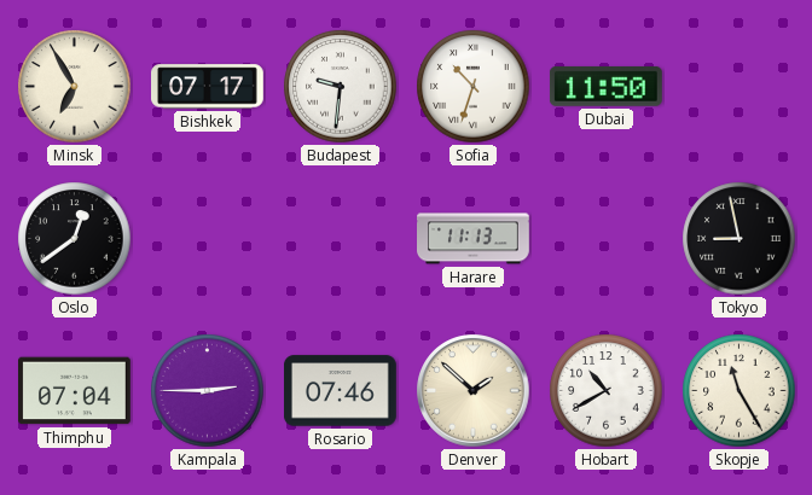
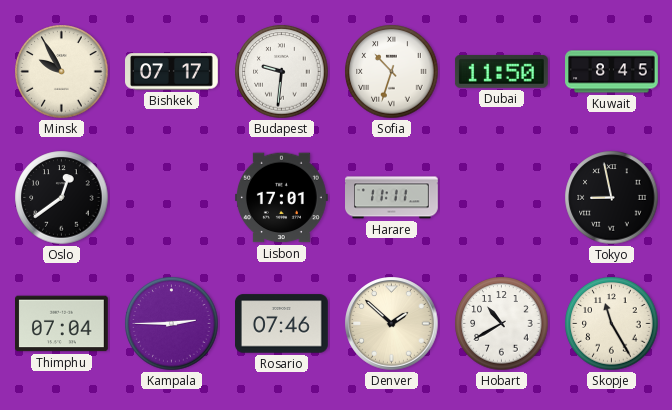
Minsk: 6:55 -> 9:55
Kuwait: none -> 8:45
Lisbon: none -> 17:01
Harare: 11:13 -> 11:11
